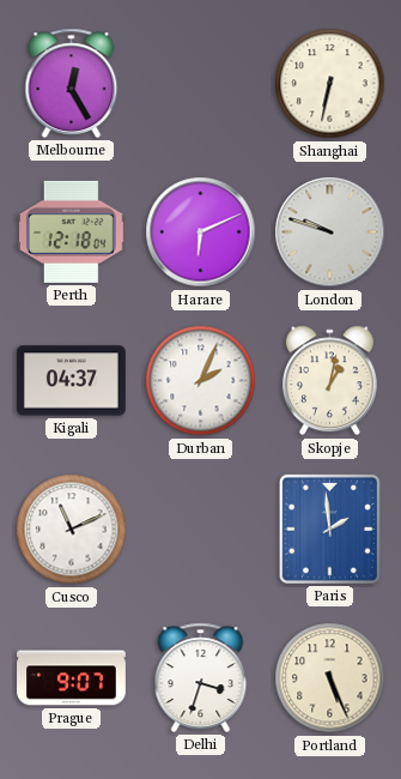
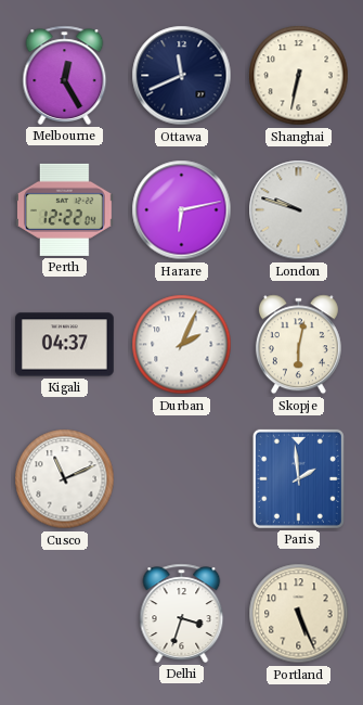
Ottawa: none -> 11:41
Perth: 12:18 -> 12:22
Harare: 6:11 -> 6:13
Skopje: 1:02 -> 6:02
Prague: 9:07 -> none
